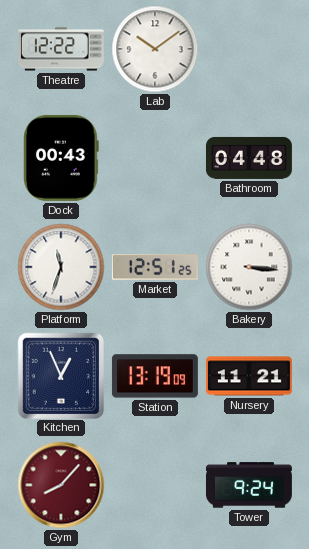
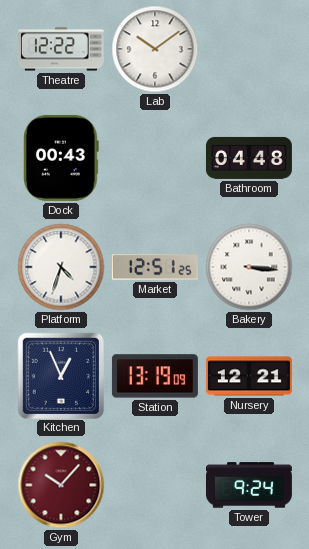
Platform: 11:33 -> 4:33
Nursery: 11:21 -> 12:21
Gym: 8:07 -> 10:07
